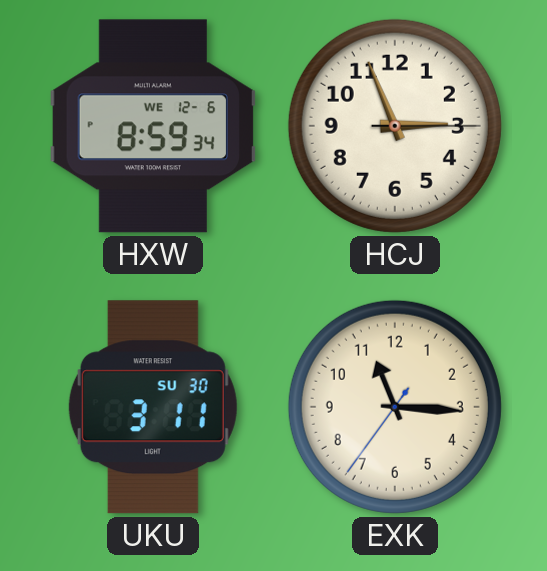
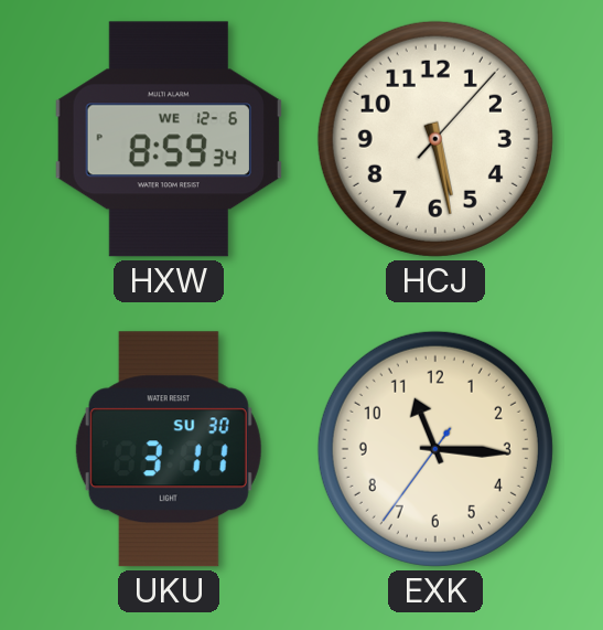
HCJ: 2:56 -> 5:28
